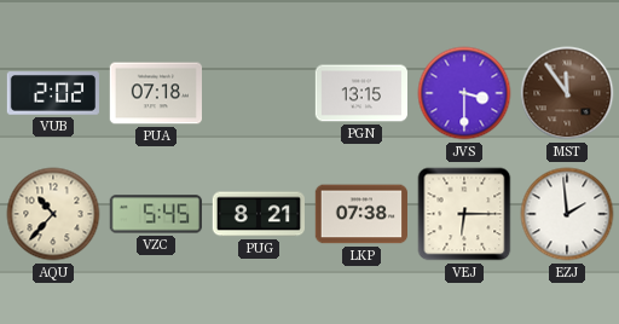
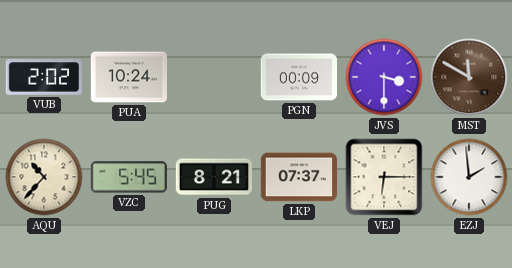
PUA: 07:18 -> 10:24
PGN: 13:15 -> 00:09
MST: 11:54 -> 11:50
LKP: 07:38 -> 07:37
